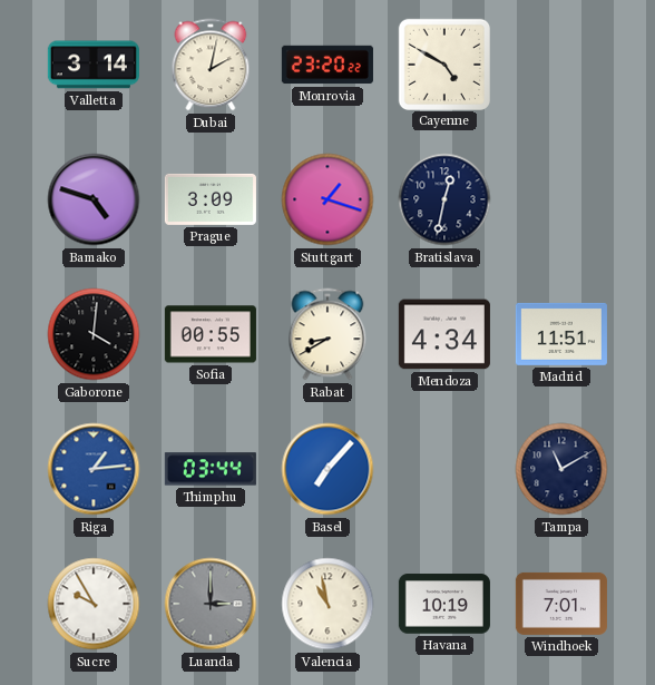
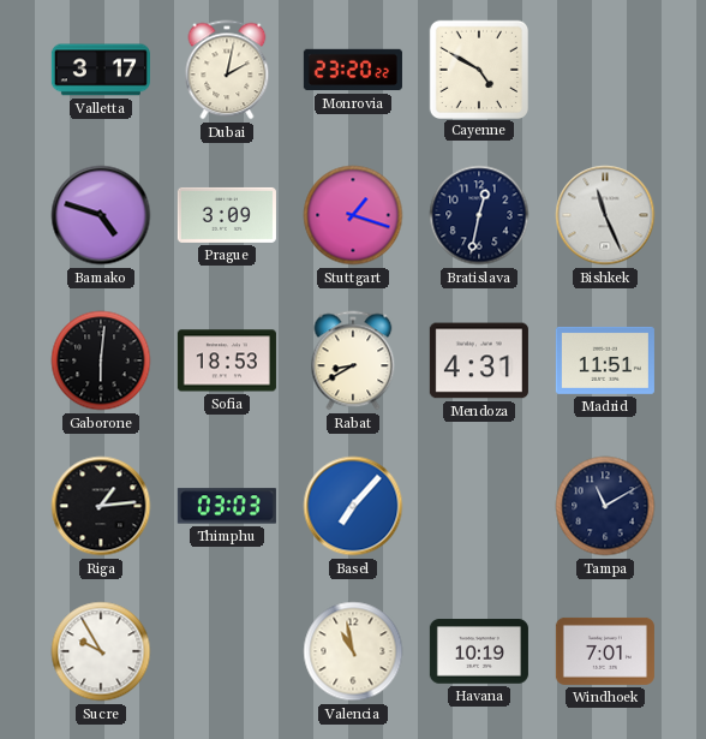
Valletta: 3:14 -> 3:17
Bishkek: none -> 11:26
Gaborone: 4:01 -> 6:01
Sofia: 00:55 -> 18:53
Mendoza: 4:34 -> 4:31
Riga dial: blue -> black
Thimphu: 03:44 -> 03:03
Luanda: 3:00 -> none
